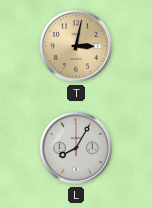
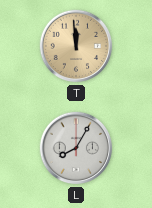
T: 3:02 -> 11:59
